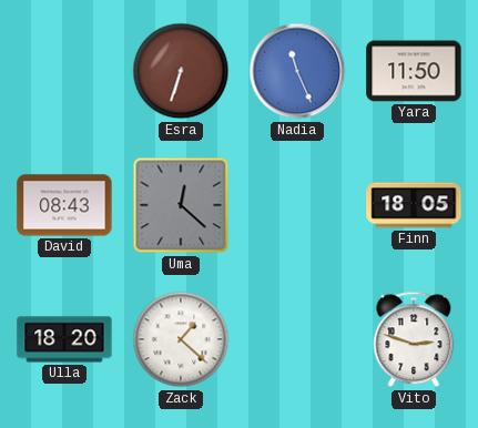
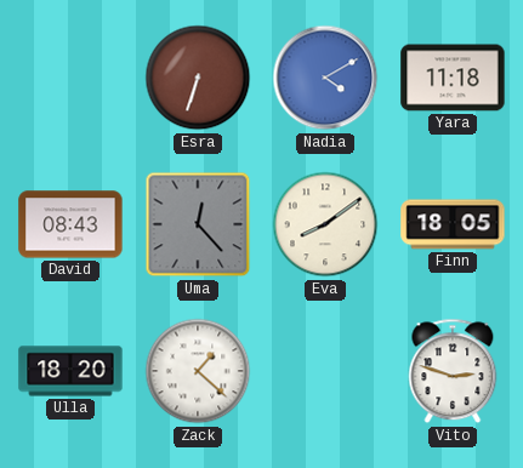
Nadia: 11:26 -> 4:10
Yara: 11:50 -> 11:18
Uma: 12:22 -> 12:23
Eva: none -> 8:09
